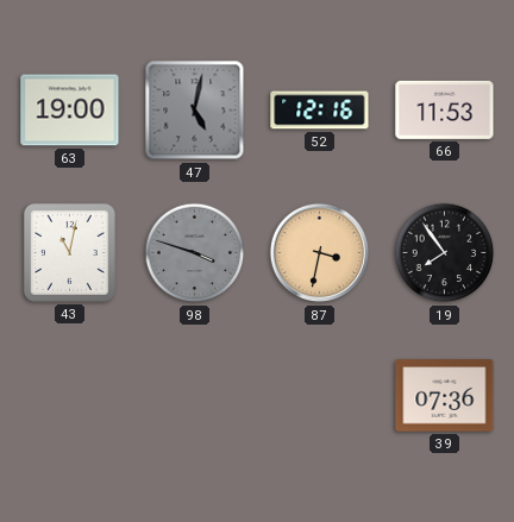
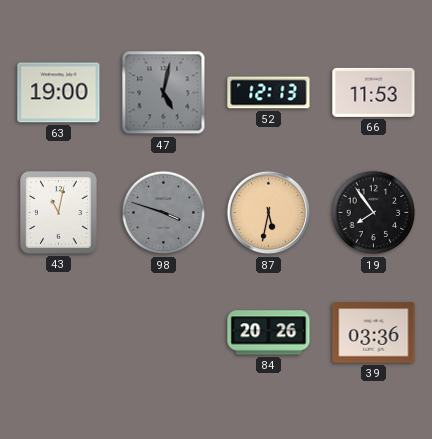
52: 12:16 -> 12:13
87: 3:32 -> 5:32
84: none -> 20:26
39: 07:36 -> 03:36
